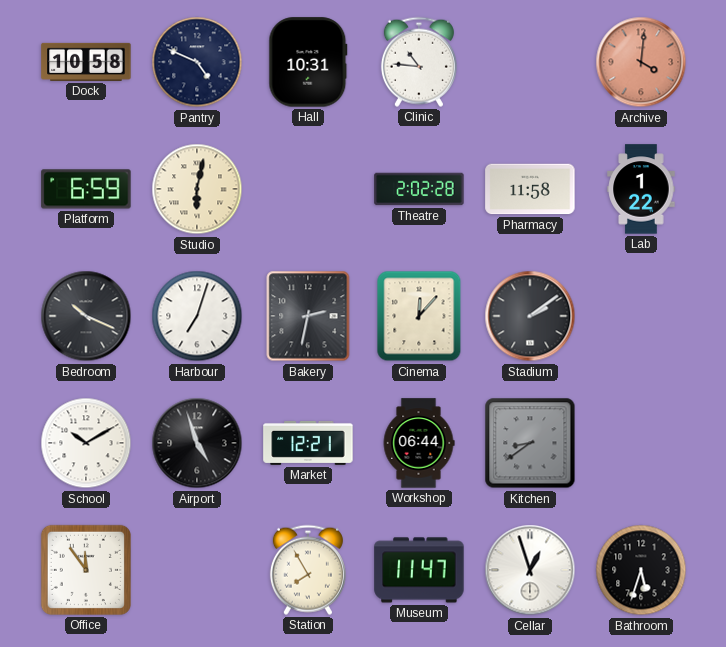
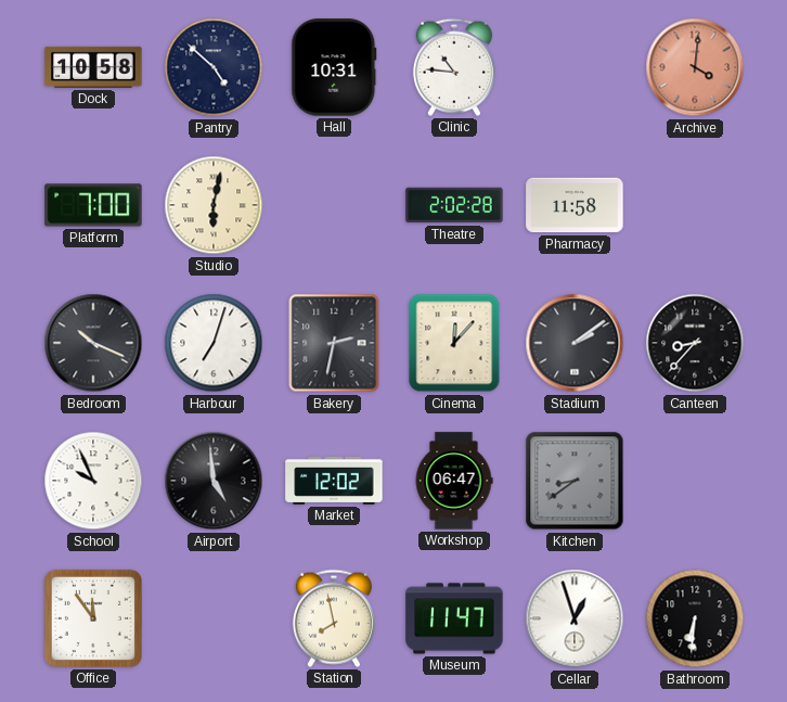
Pantry: 4:49 -> 4:52
Platform: 6:59 -> 7:00
Lab: 1:22 -> none
Canteen: none -> 8:37
School: 10:10 -> 9:56
Airport: 4:57 -> 4:59
Market: 12:21 -> 12:02
Workshop: 06:44 -> 06:47
Station: 7:55 -> 7:58
Bathroom: 5:33 -> 6:31
